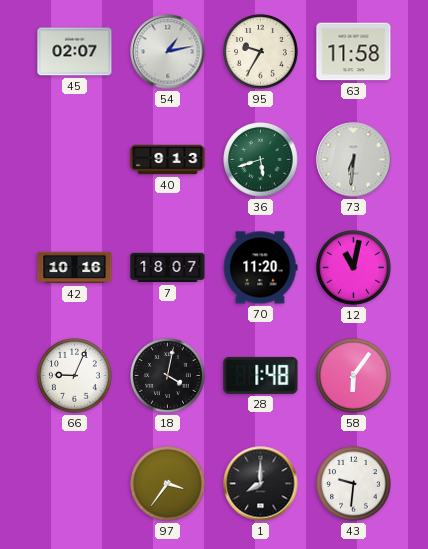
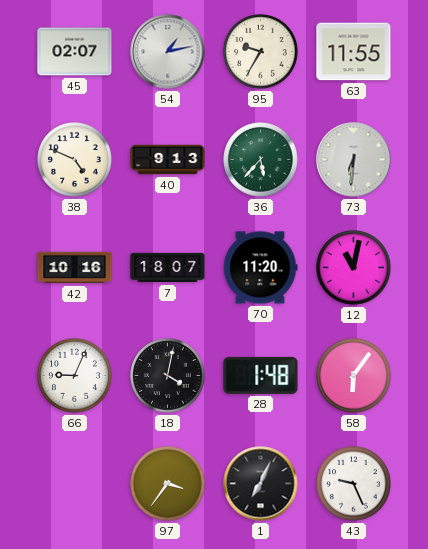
63: 11:58 -> 11:55
38: none -> 4:49
36: 5:42 -> 5:37
1: 8:00 -> 7:04
43: 9:31 -> 9:26
